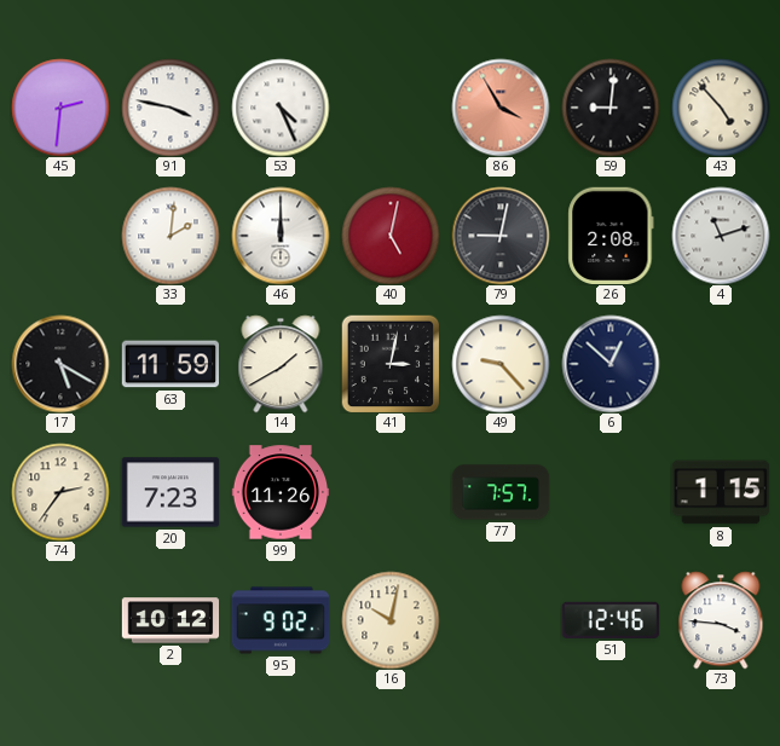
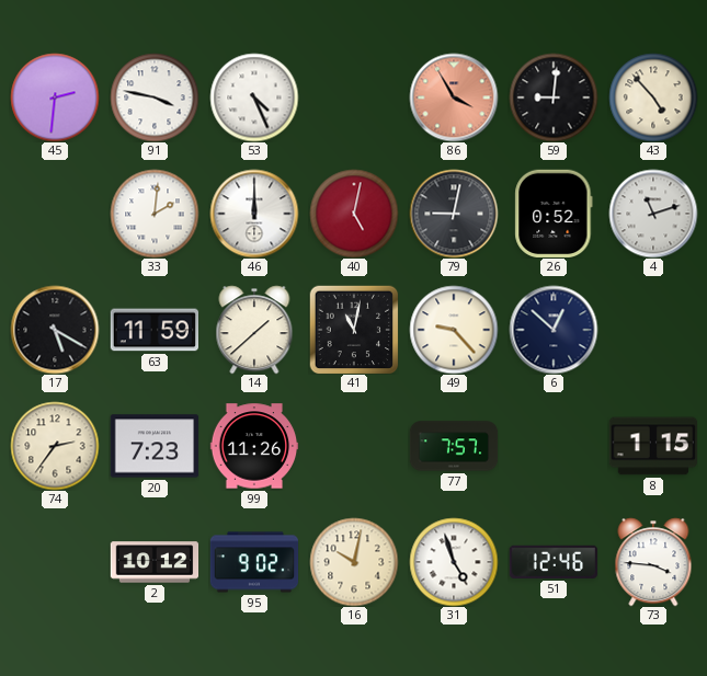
26: 2:08 -> 0:52
14: 1:40 -> 1:38
41: 3:02 -> 11:02
31: none -> 4:57
